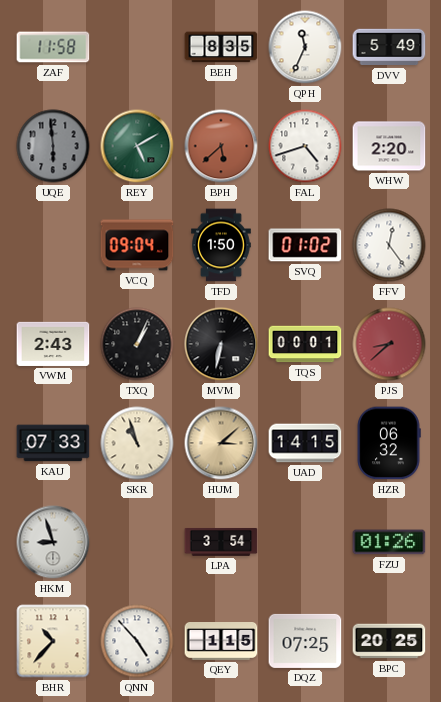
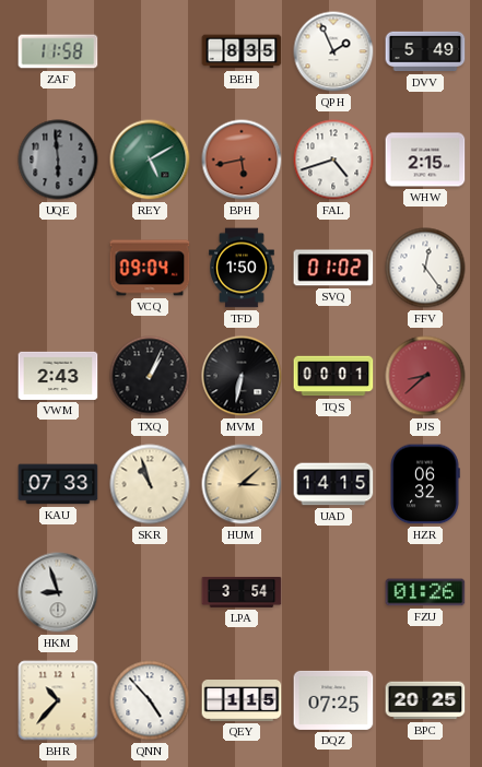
QPH: 11:34 -> 1:56
BPH: 5:38 -> 5:43
WHW: 2:20 -> 2:15
